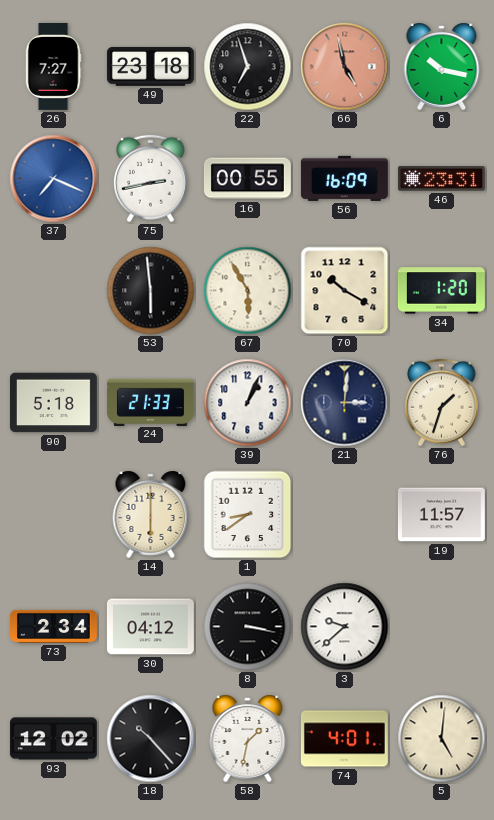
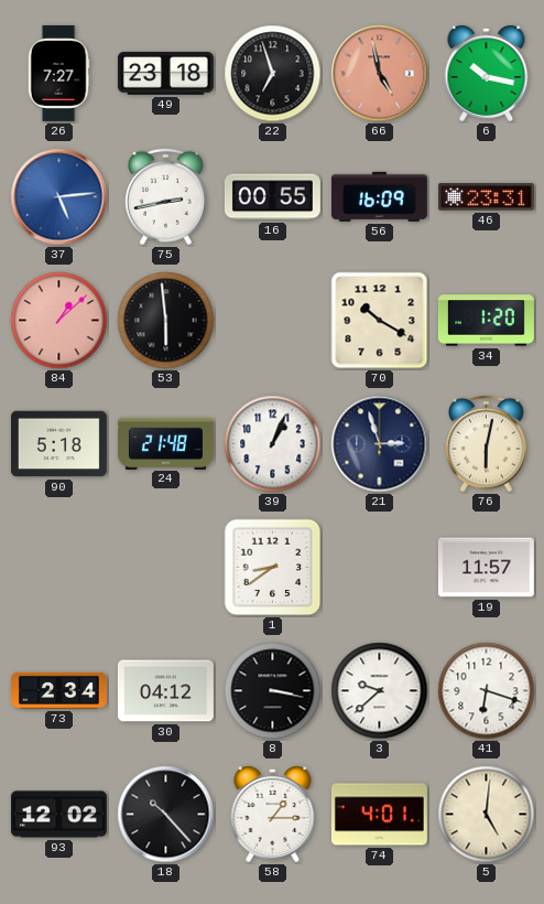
37: 7:19 -> 5:14
84: none -> 1:08
67: 5:55 -> none
24: 21:33 -> 21:48
21: 3:01 -> 2:57
76: 1:33 -> 6:02
14: 6:00 -> none
41: none -> 6:18
58: 1:32 -> 1:15
